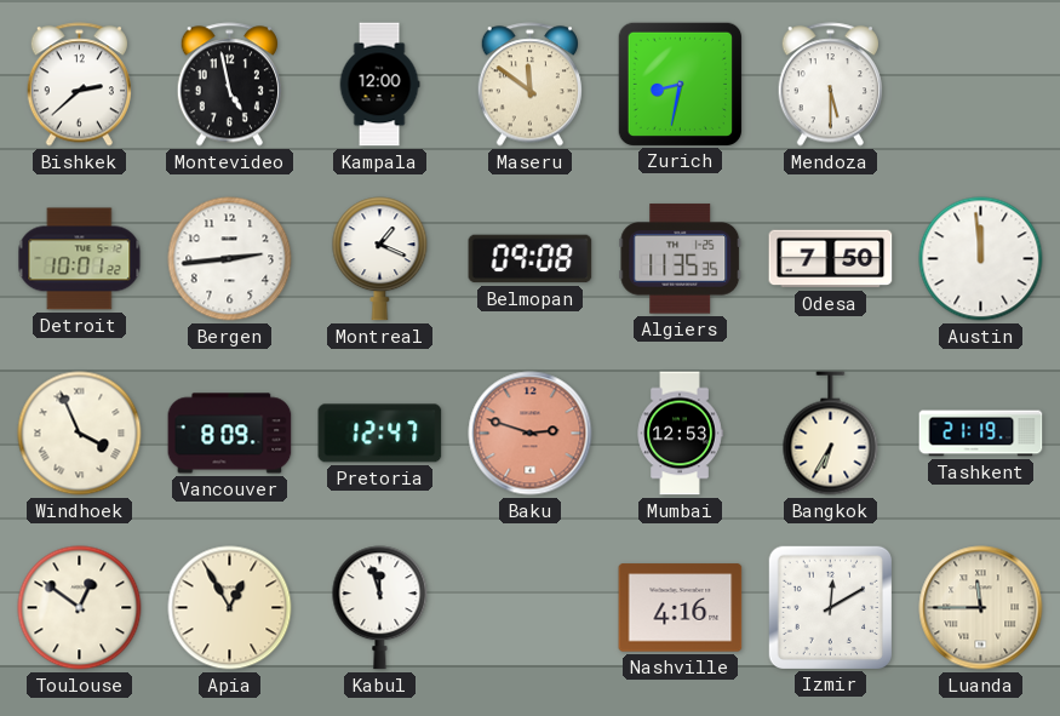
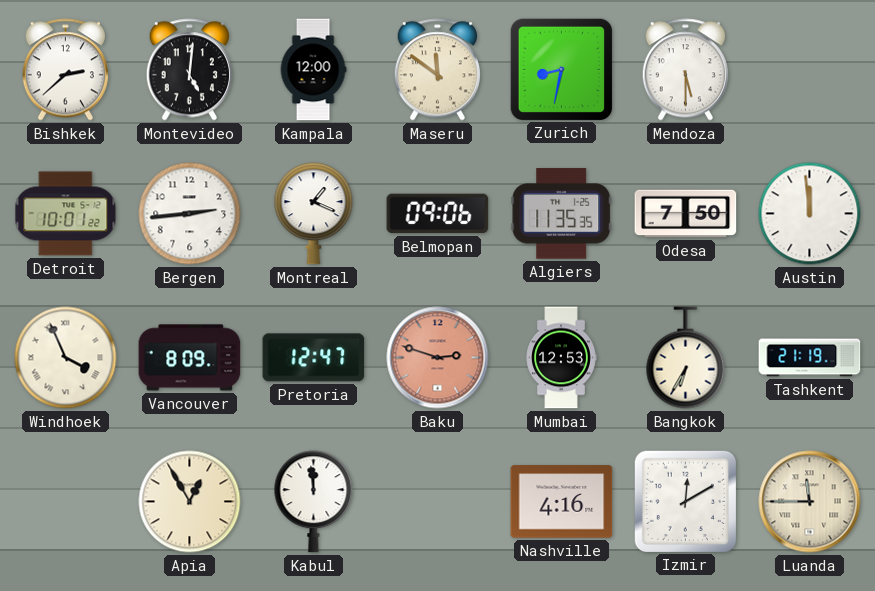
Montevideo: 4:58 -> 5:01
Belmopan: 09:08 -> 09:06
Toulouse: 12:51 -> none
Kabul: 11:57 -> 11:59
